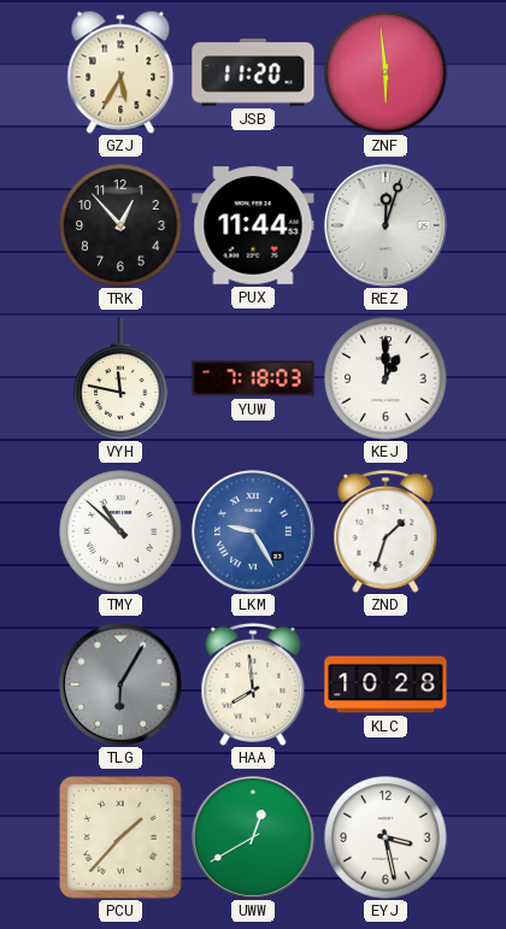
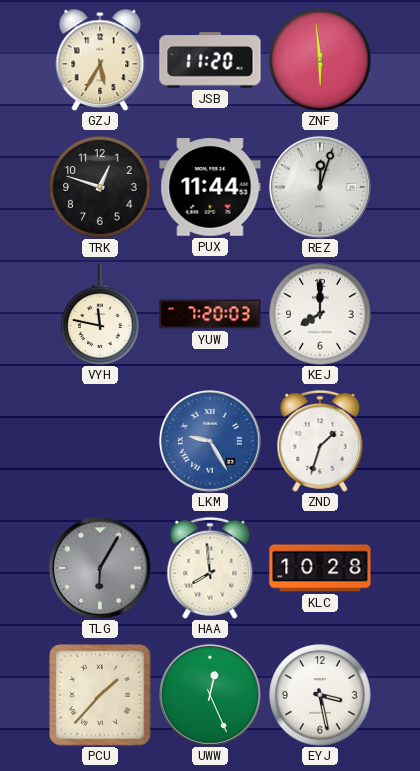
TRK: 12:53 -> 12:48
YUW: 7:18 -> 7:20
KEJ: 1:00 -> 8:00
TMY: 10:52 -> none
UWW: 12:40 -> 12:26
